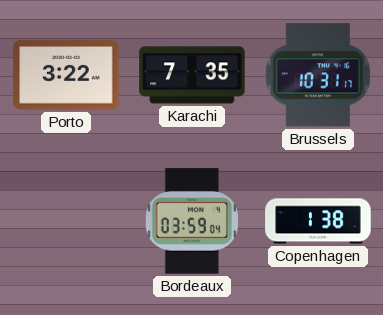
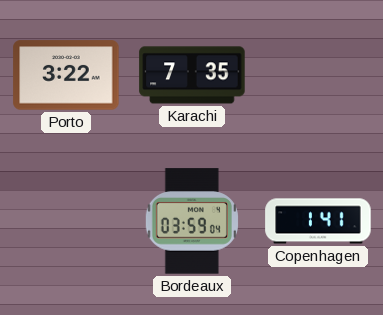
Brussels: 10:31 -> none
Copenhagen: 1:38 -> 1:41
